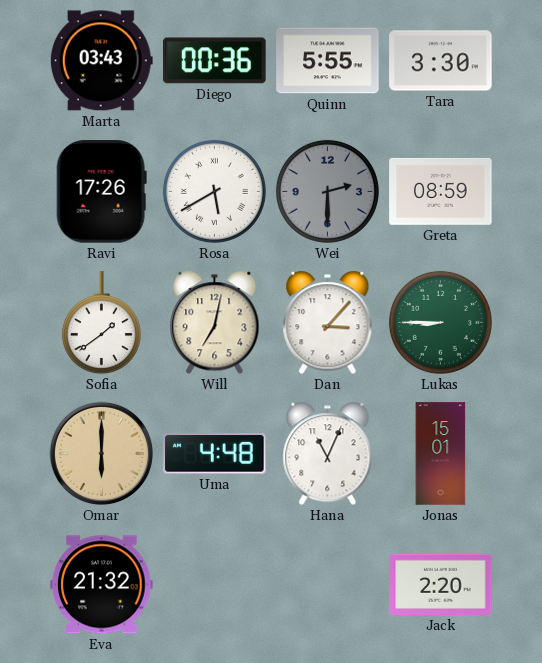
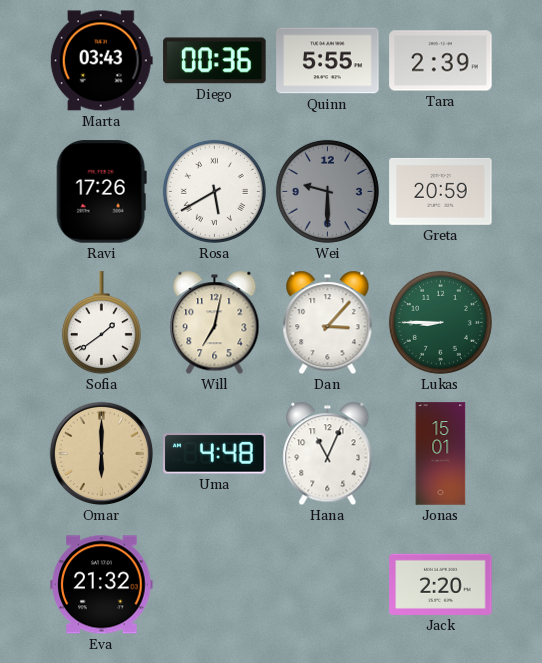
Tara: 3:30 -> 2:39
Wei: 2:30 -> 9:30
Greta: 08:59 -> 20:59
